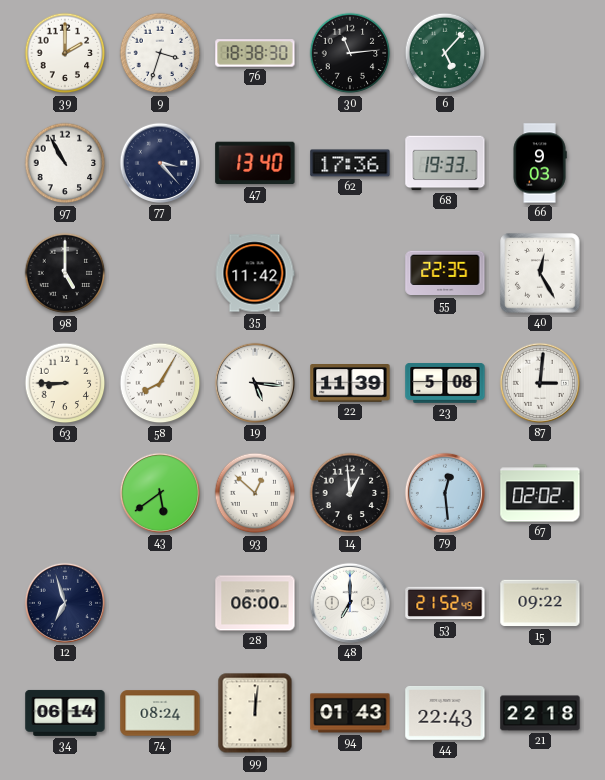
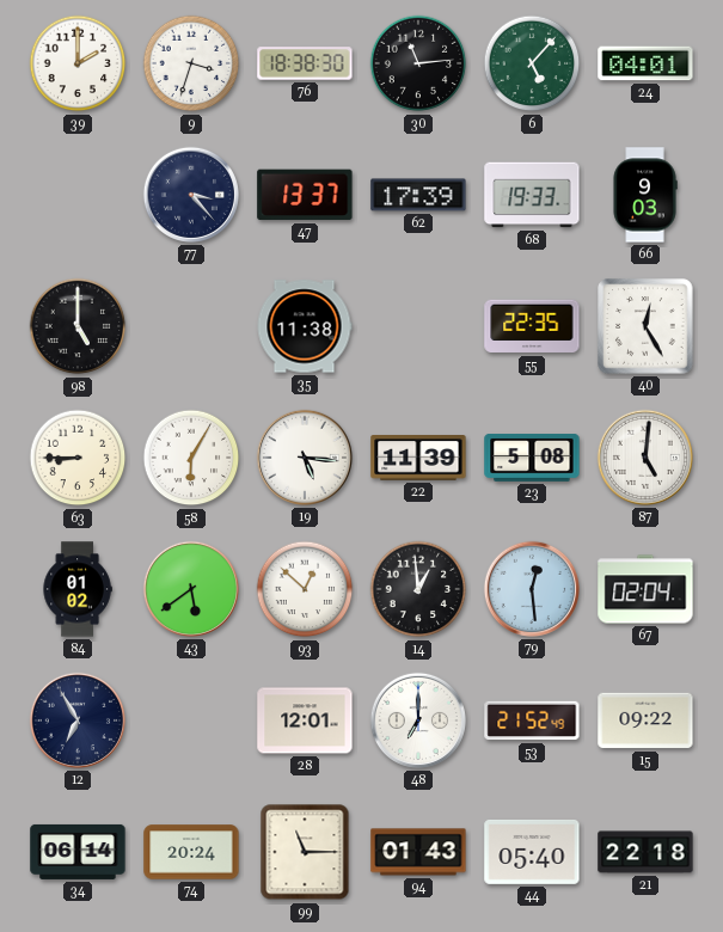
24: none -> 04:01
97: 10:55 -> none
47: 13:40 -> 13:37
62: 17:36 -> 17:39
35: 11:42 -> 11:38
58: 8:05 -> 6:05
87: 3:01 -> 5:01
84: none -> 01:02
67: 02:02 -> 02:04
12: 6:57 -> 6:55
28: 06:00 -> 12:01
74: 08:24 -> 20:24
99: 12:01 -> 11:15
44: 22:43 -> 05:40
